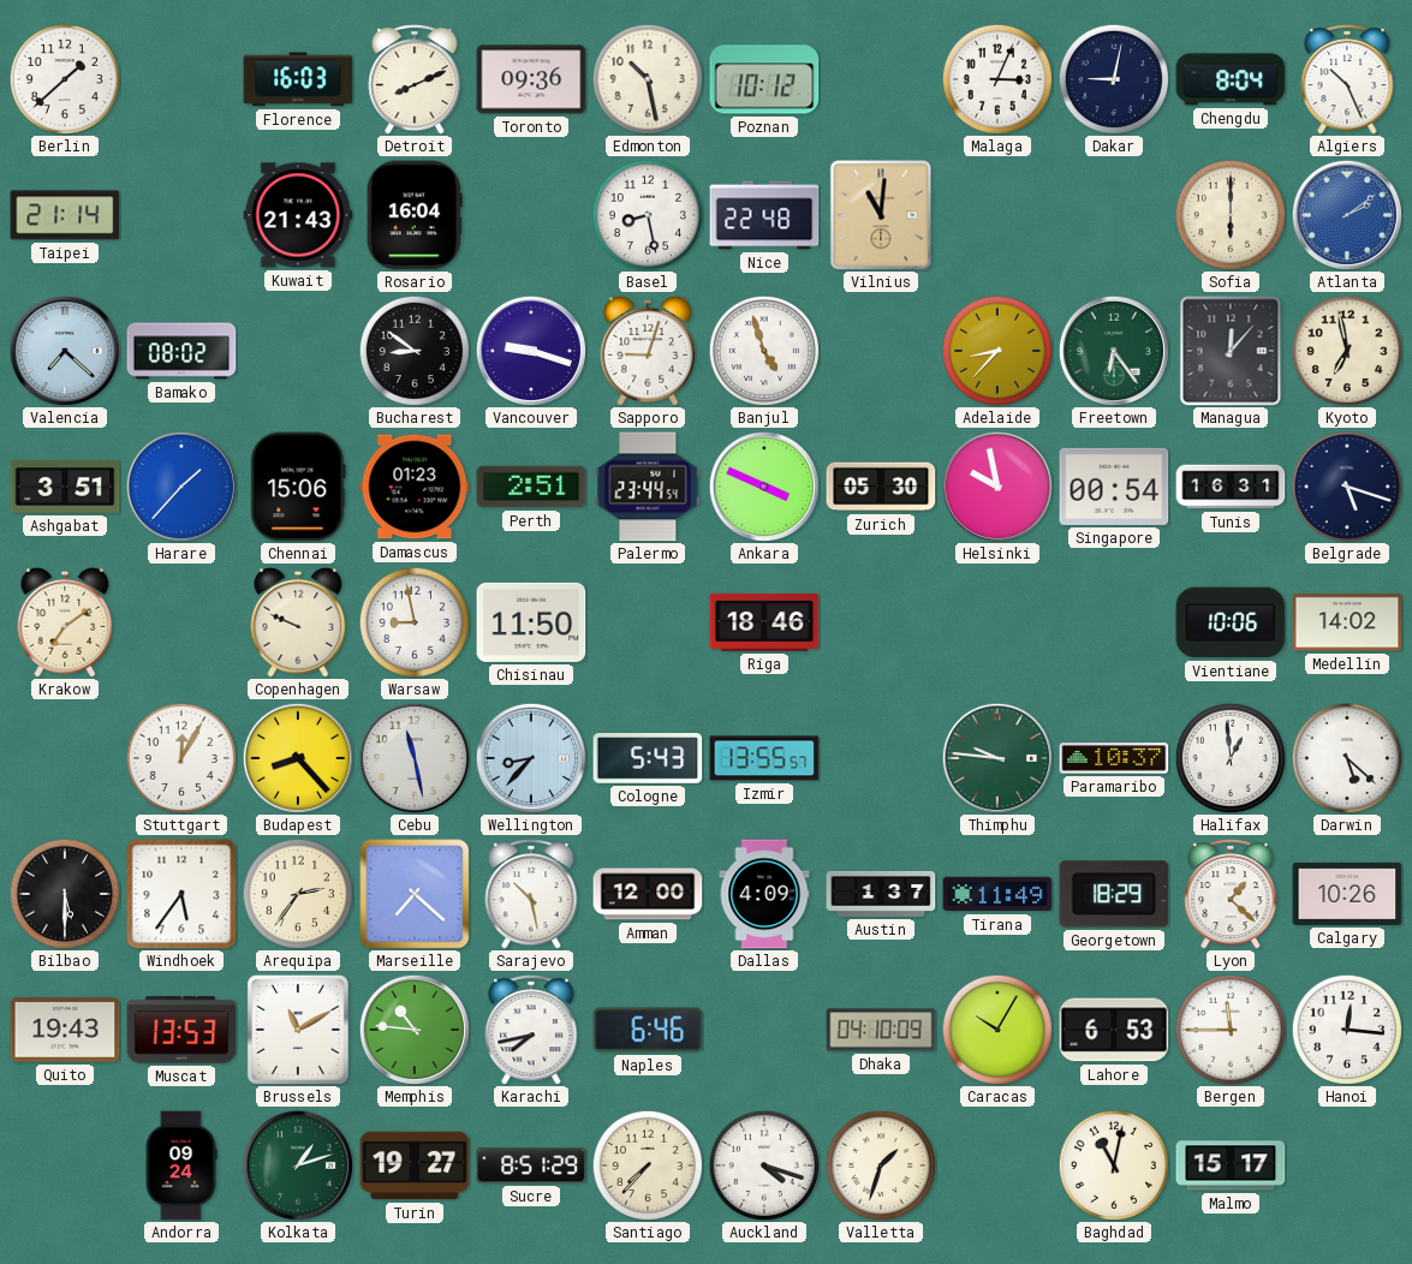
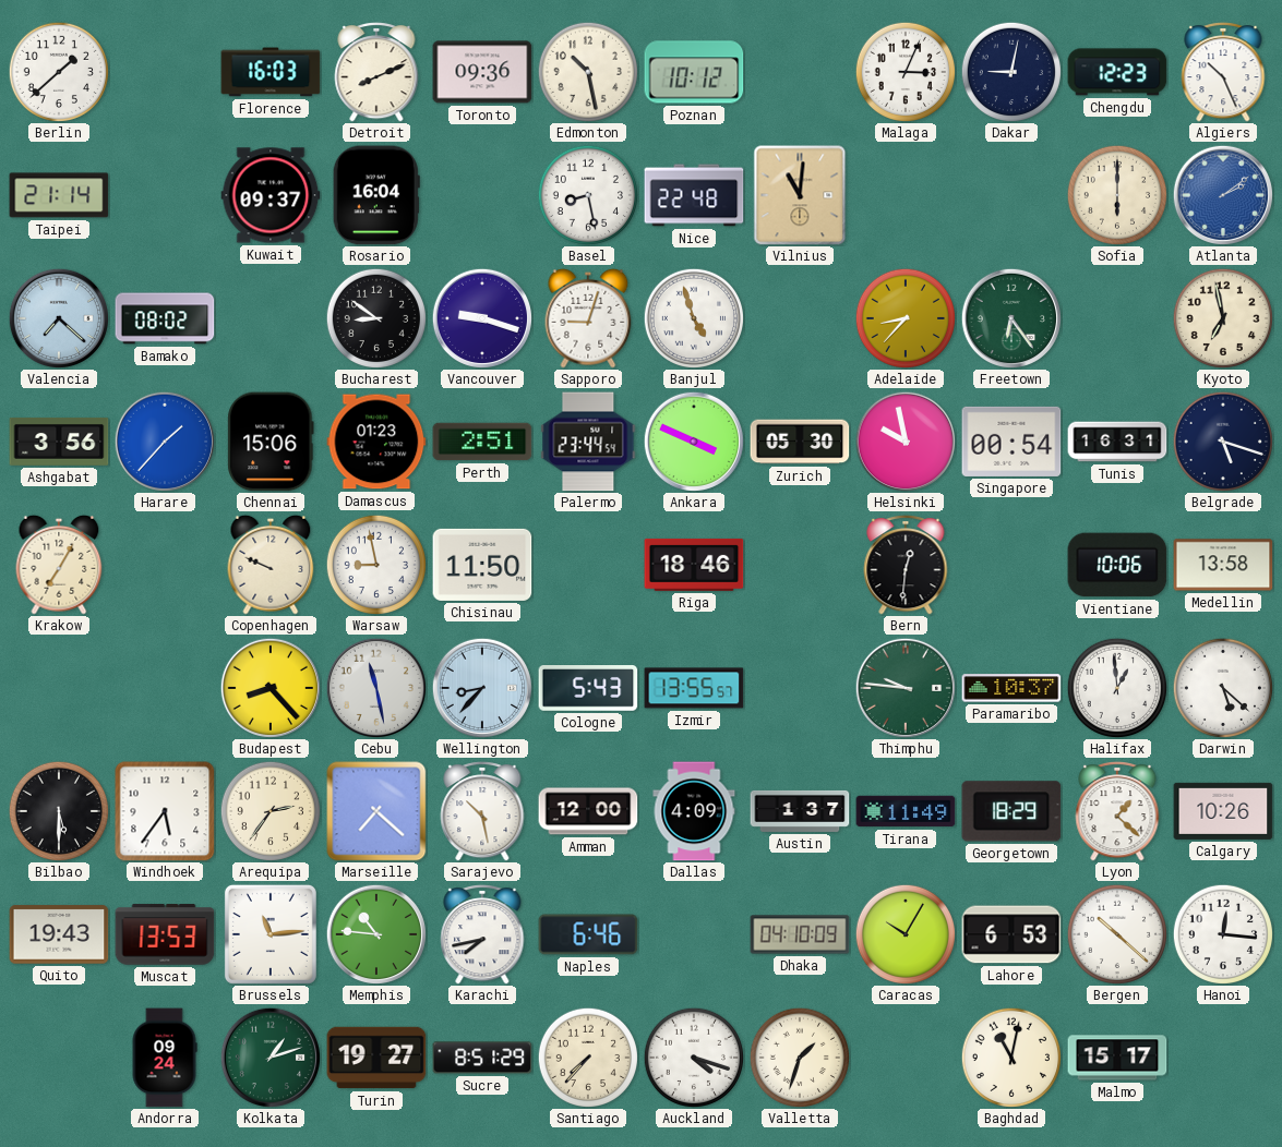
Chengdu: 8:04 -> 12:23
Kuwait: 21:43 -> 09:37
Managua: 12:07 -> none
Ashgabat: 3:51 -> 3:56
Krakow: 7:09 -> 7:05
Bern: none -> 12:31
Medellin: 14:02 -> 13:58
Stuttgart: 12:05 -> none
Brussels: 11:10 -> 11:14
Bergen: 11:45 -> 10:22
